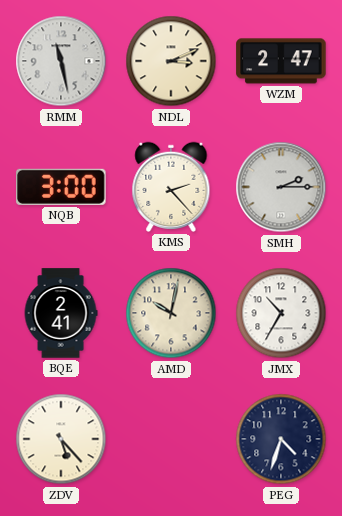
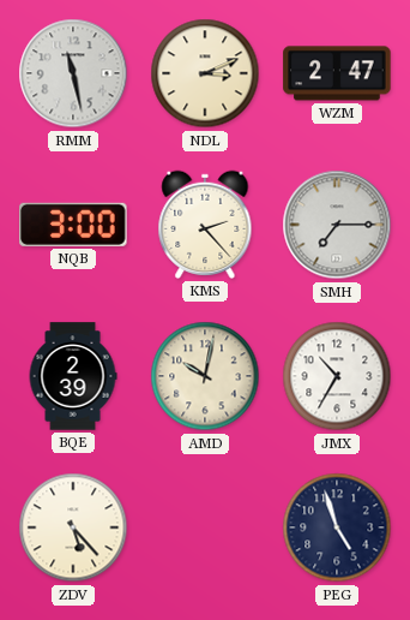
SMH: 2:15 -> 7:15
BQE: 2:41 -> 2:39
PEG: 4:33 -> 4:57
